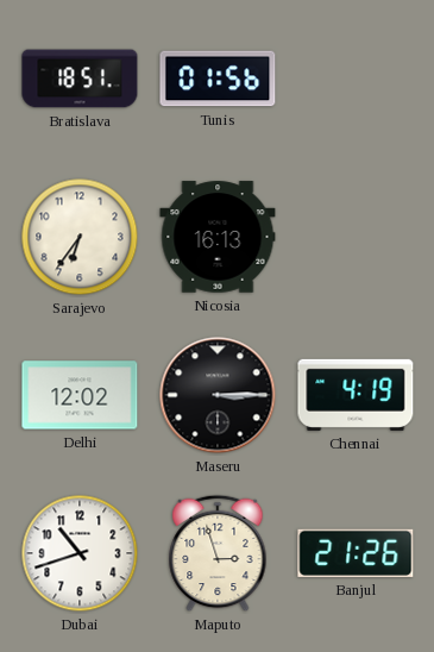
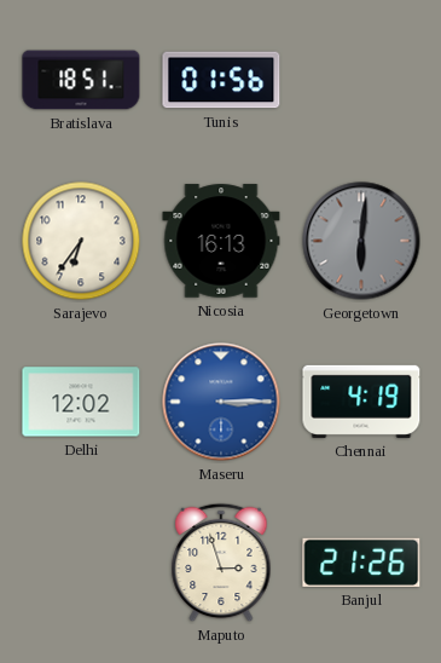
Georgetown: none -> 6:01
Maseru dial: black -> blue
Dubai: 10:42 -> none
